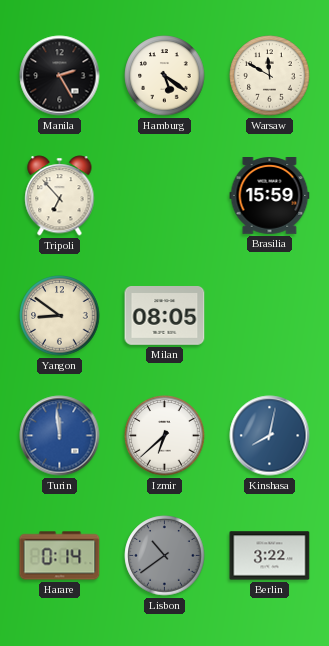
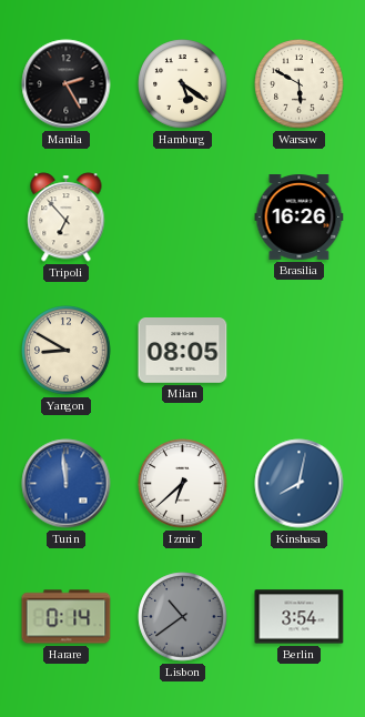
Warsaw: 11:50 -> 5:50
Brasilia: 15:59 -> 16:26
Yangon: 8:51 -> 8:50
Berlin: 3:22 -> 3:54
